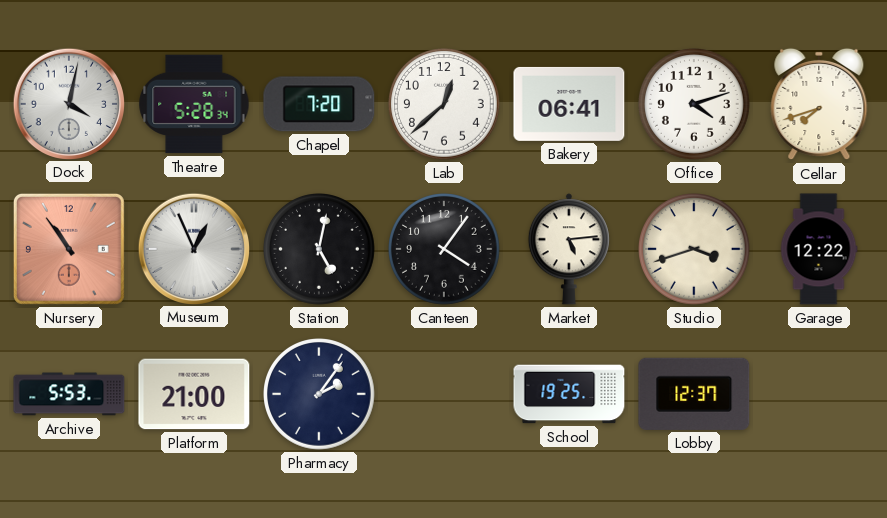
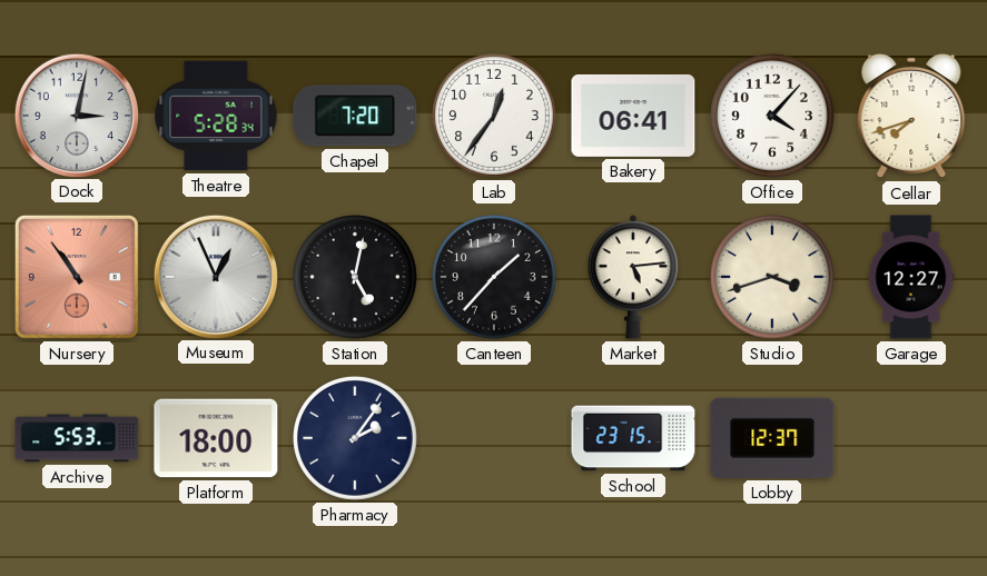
Dock: 4:02 -> 3:02
Lab: 12:38 -> 12:36
Office: 4:12 -> 4:07
Canteen: 4:06 -> 1:37
Garage: 12:22 -> 12:27
Platform: 21:00 -> 18:00
School: 19:25 -> 23:15
